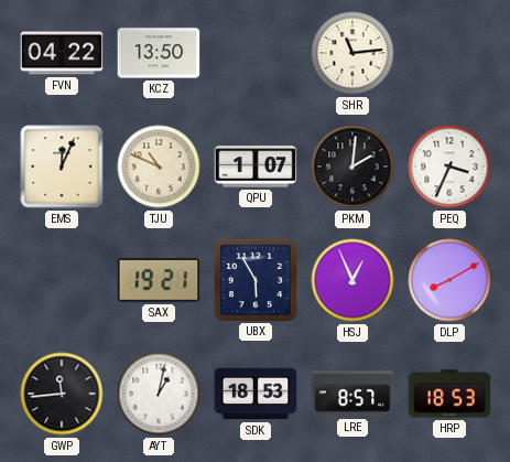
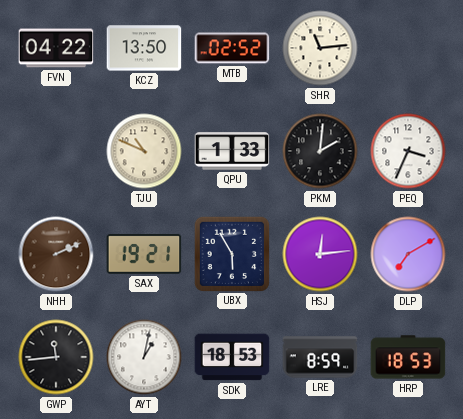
MTB: none -> 02:52
EMS: 12:04 -> none
QPU: 1:07 -> 1:33
NHH: none -> 2:11
HSJ: 12:56 -> 12:14
DLP: 8:10 -> 7:10
LRE: 8:57 -> 8:59
